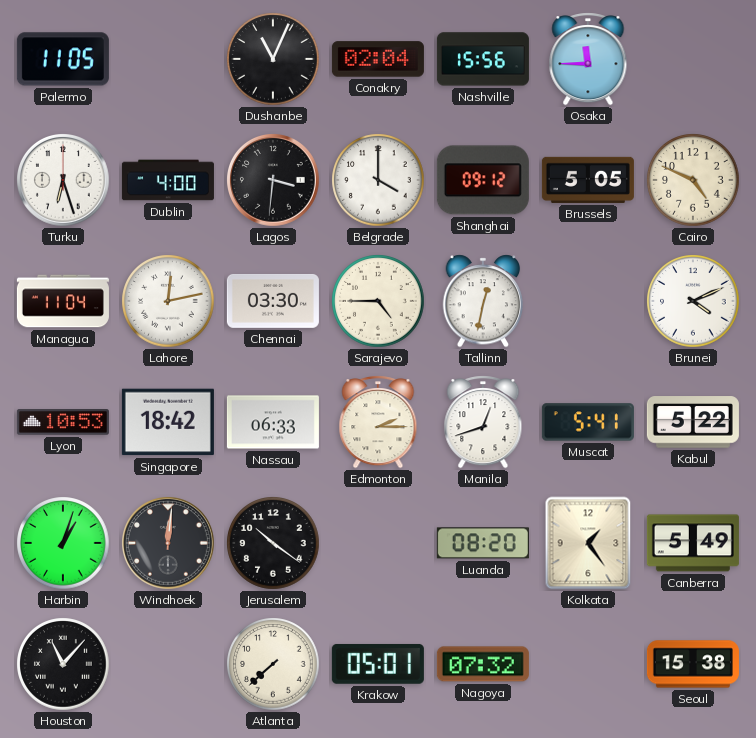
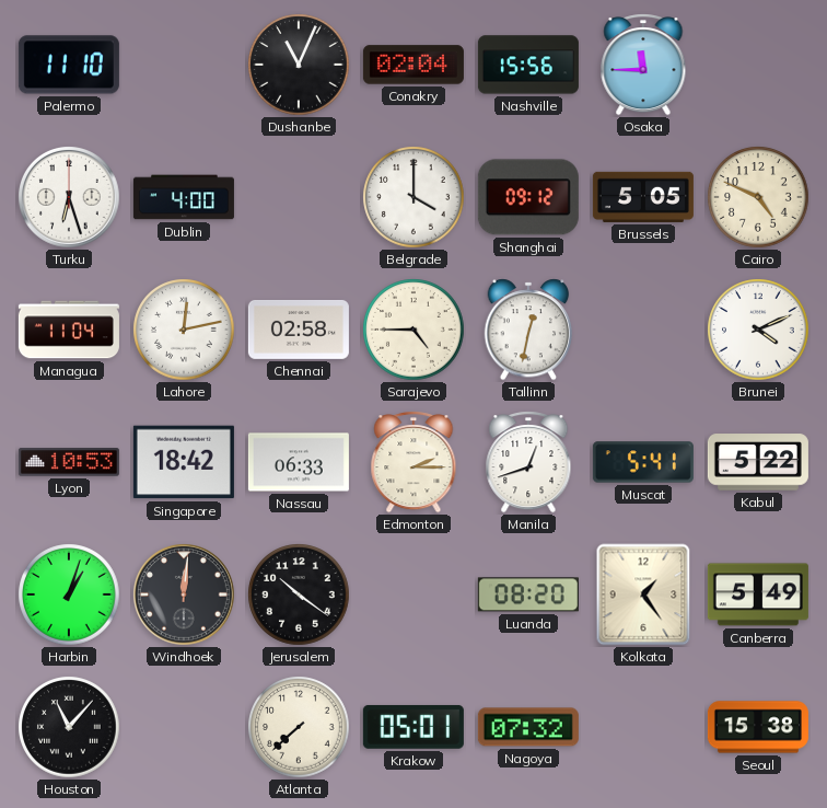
Palermo: 11:05 -> 11:10
Lagos: 3:31 -> none
Chennai: 03:30 -> 02:58
